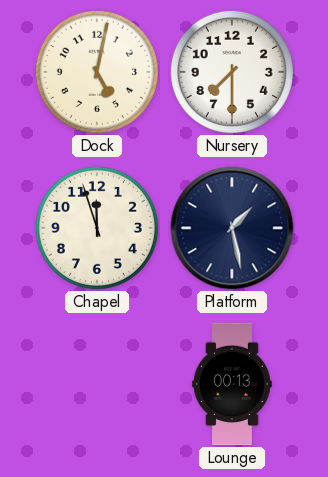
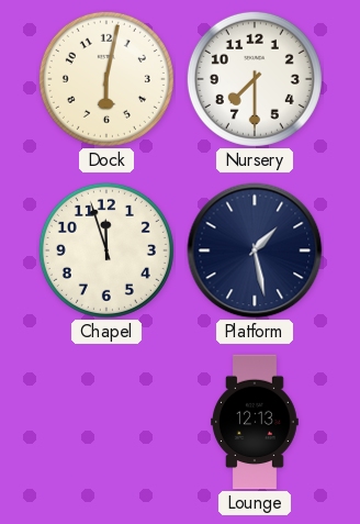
Dock: 5:02 -> 6:02
Lounge: 00:13 -> 12:13
